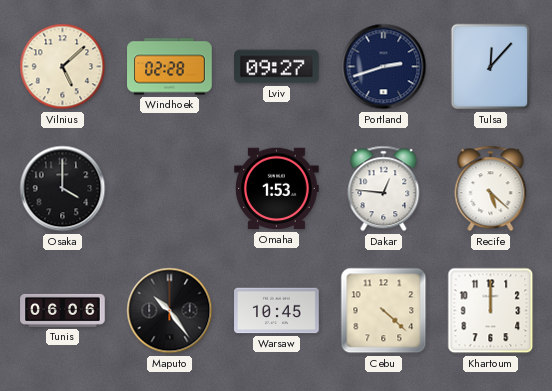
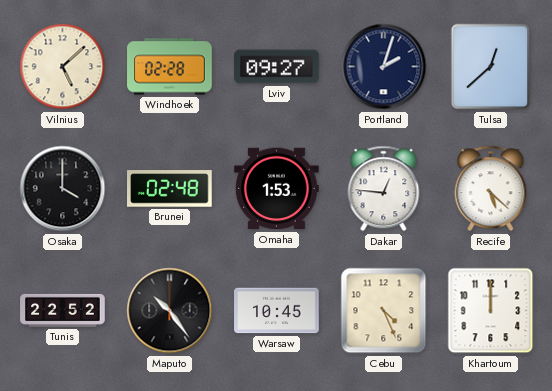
Portland: 2:42 -> 2:03
Tulsa: 12:07 -> 12:38
Brunei: none -> 02:48
Tunis: 06:06 -> 22:52
Cebu: 4:22 -> 4:26
